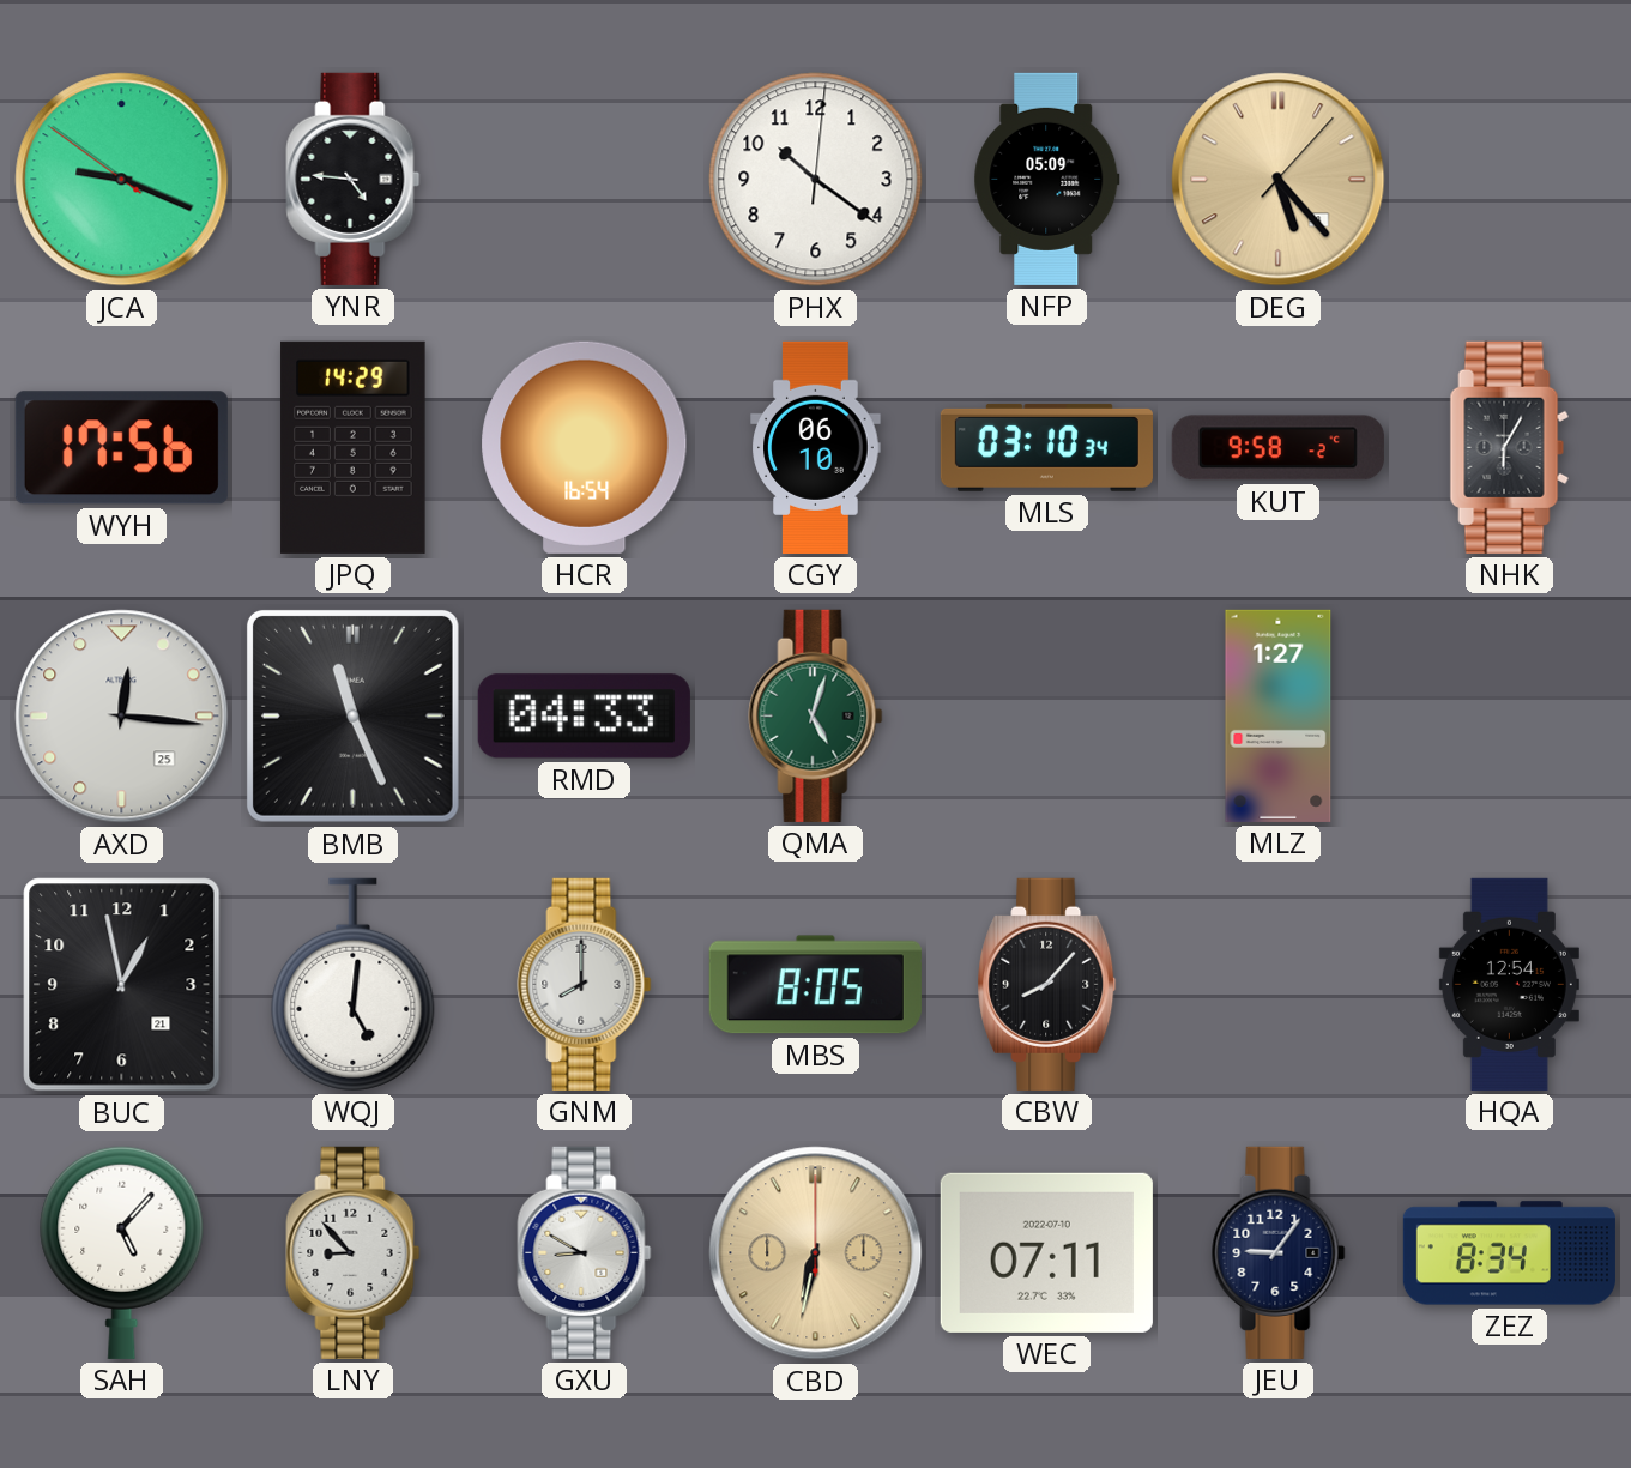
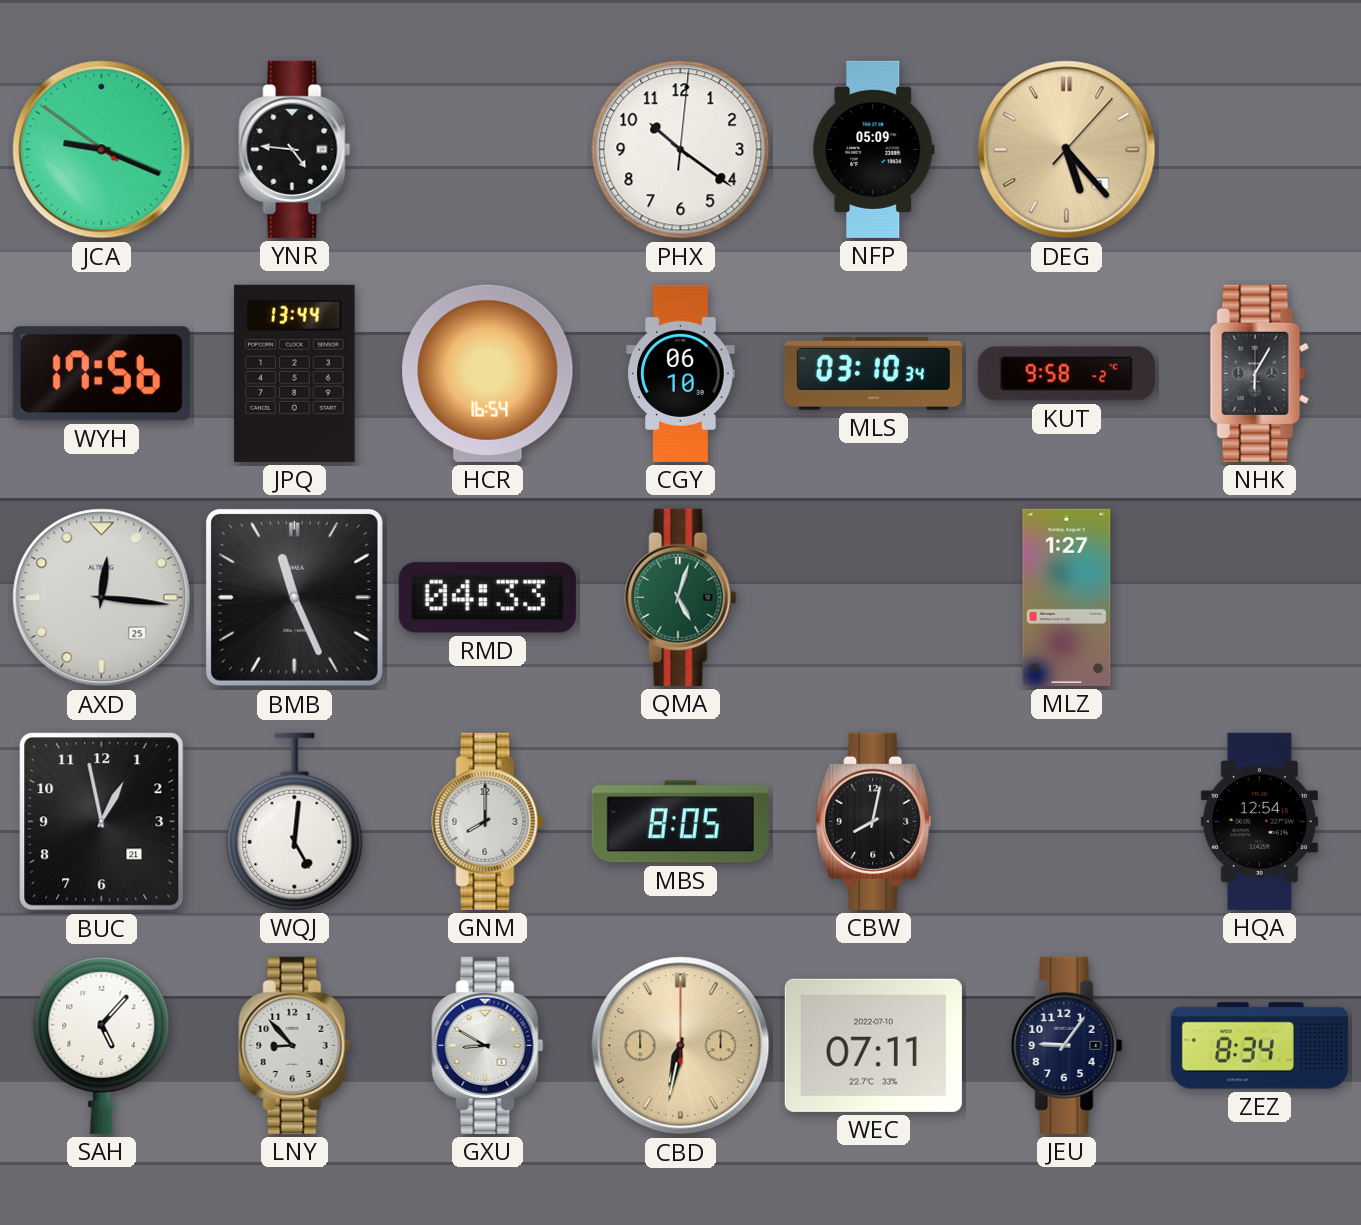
JPQ: 14:29 -> 13:44
CBW: 8:07 -> 8:02
